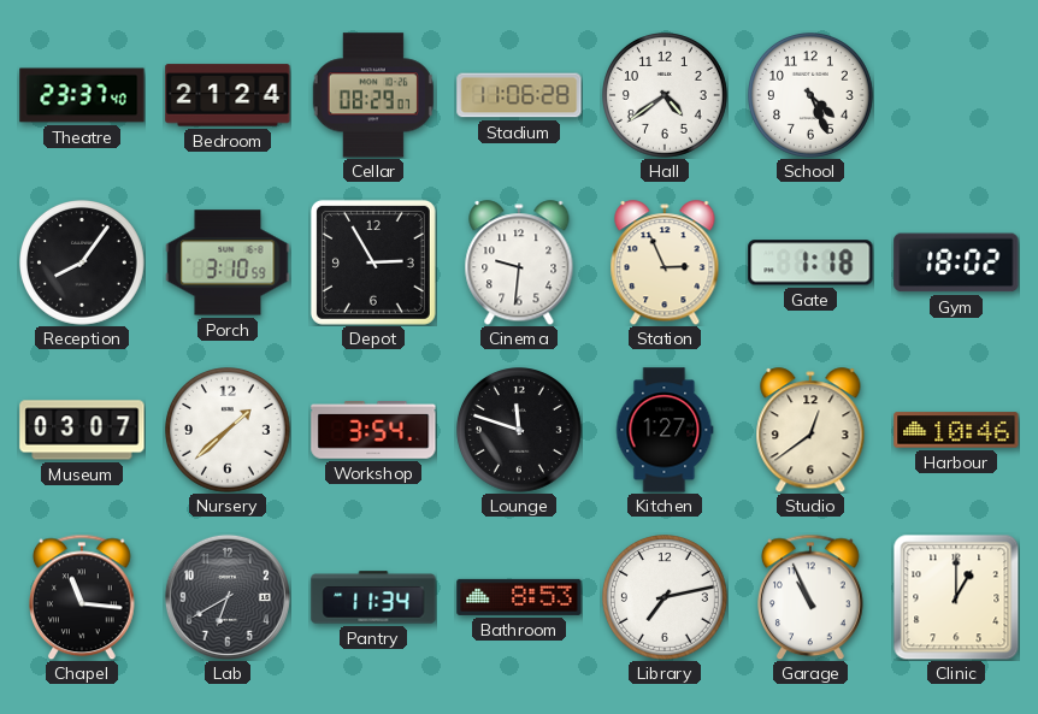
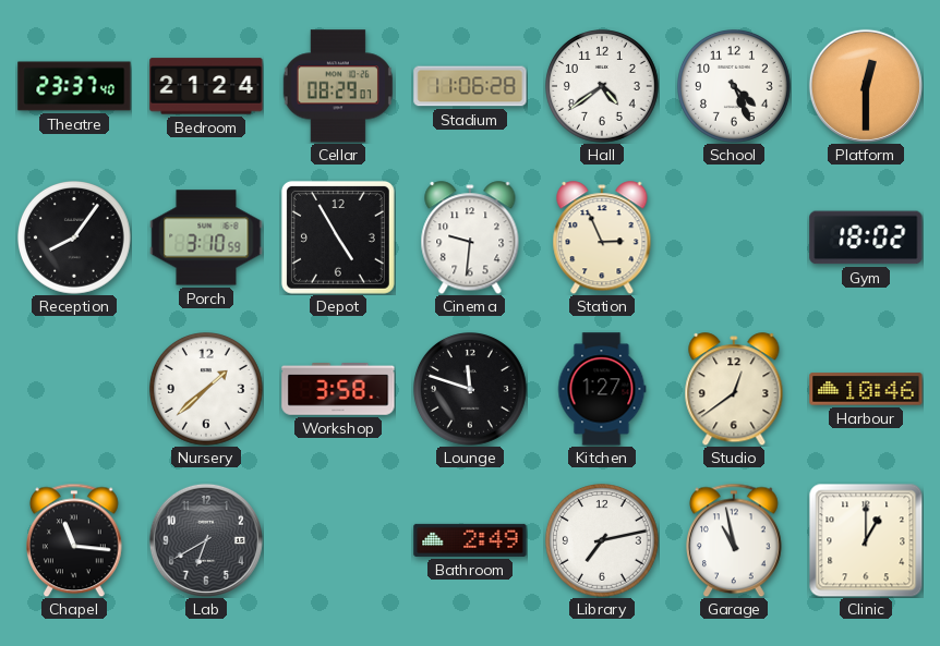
Platform: none -> 12:30
Depot: 2:55 -> 4:55
Gate: 1:18 -> none
Museum: 03:07 -> none
Workshop: 3:54 -> 3:58
Pantry: 11:34 -> none
Bathroom: 8:53 -> 2:49
Garage: 10:56 -> 10:58
